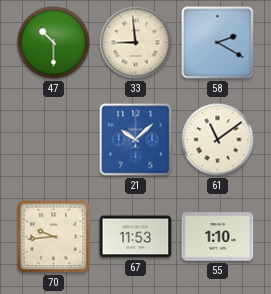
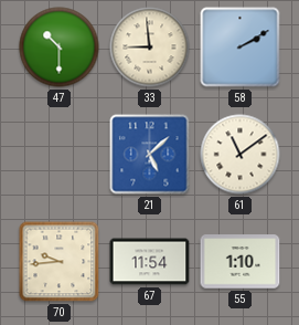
58: 2:20 -> 2:10
21: 10:08 -> 5:08
67: 11:53 -> 11:54
